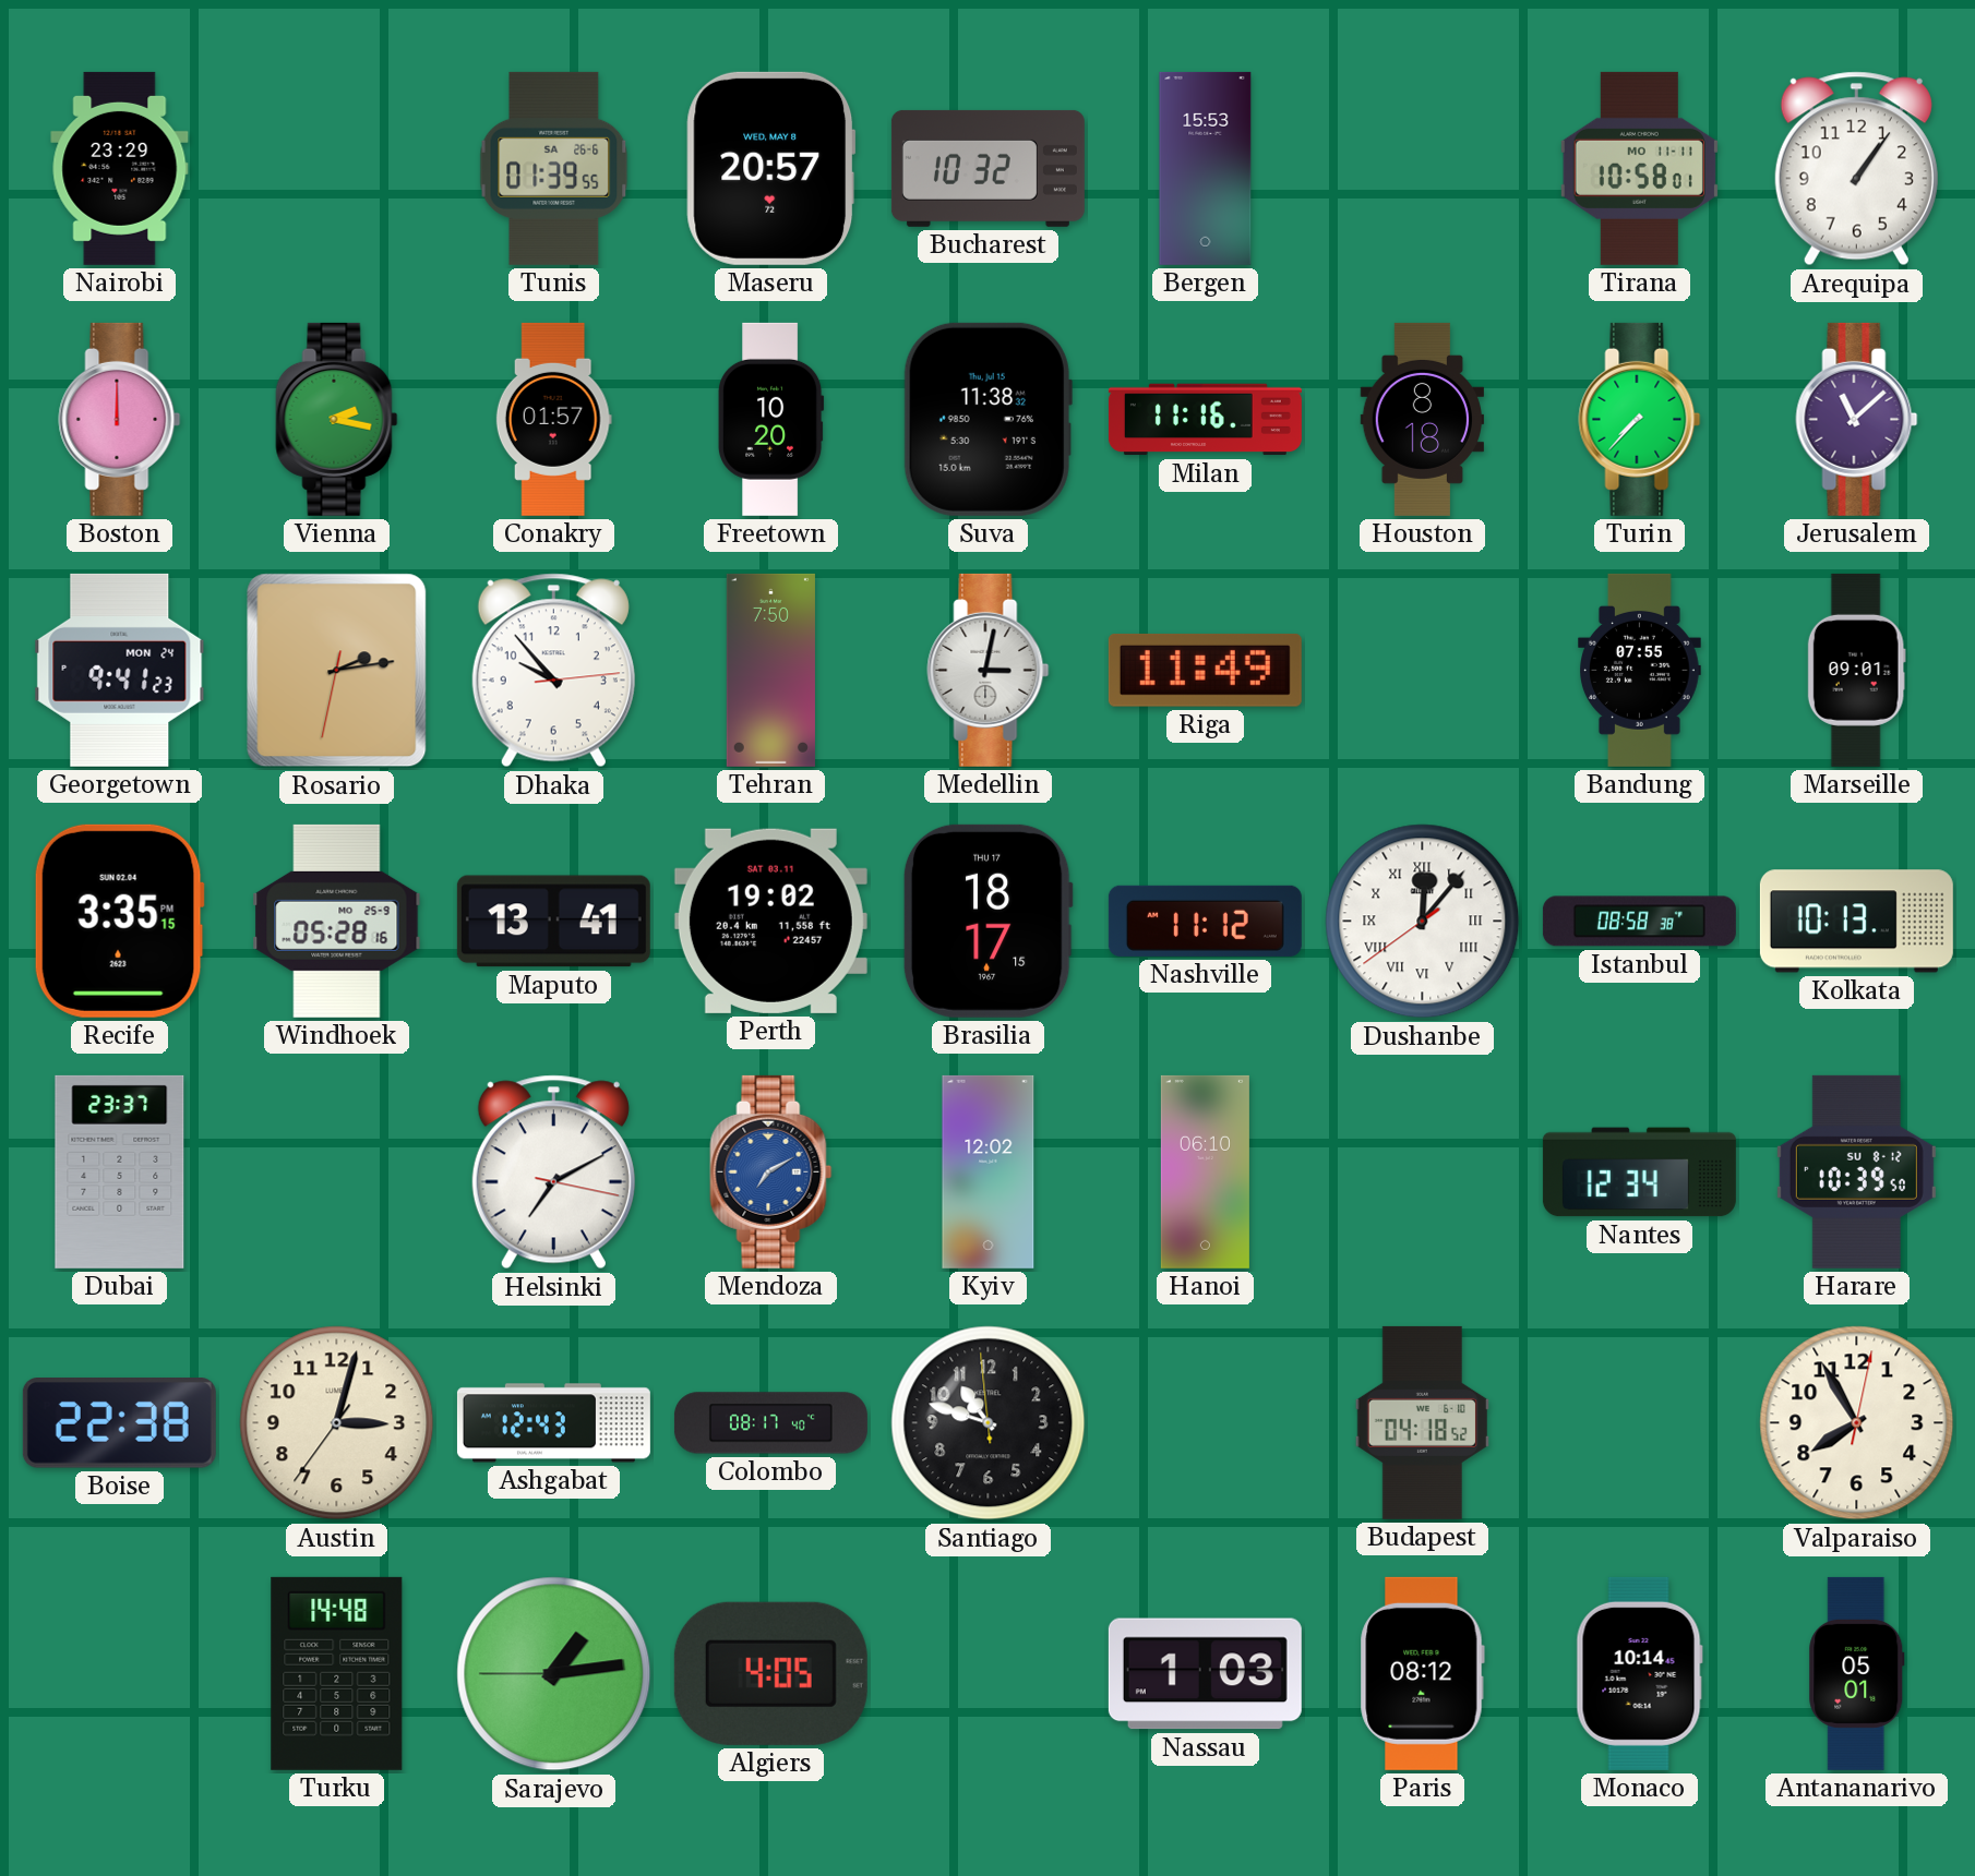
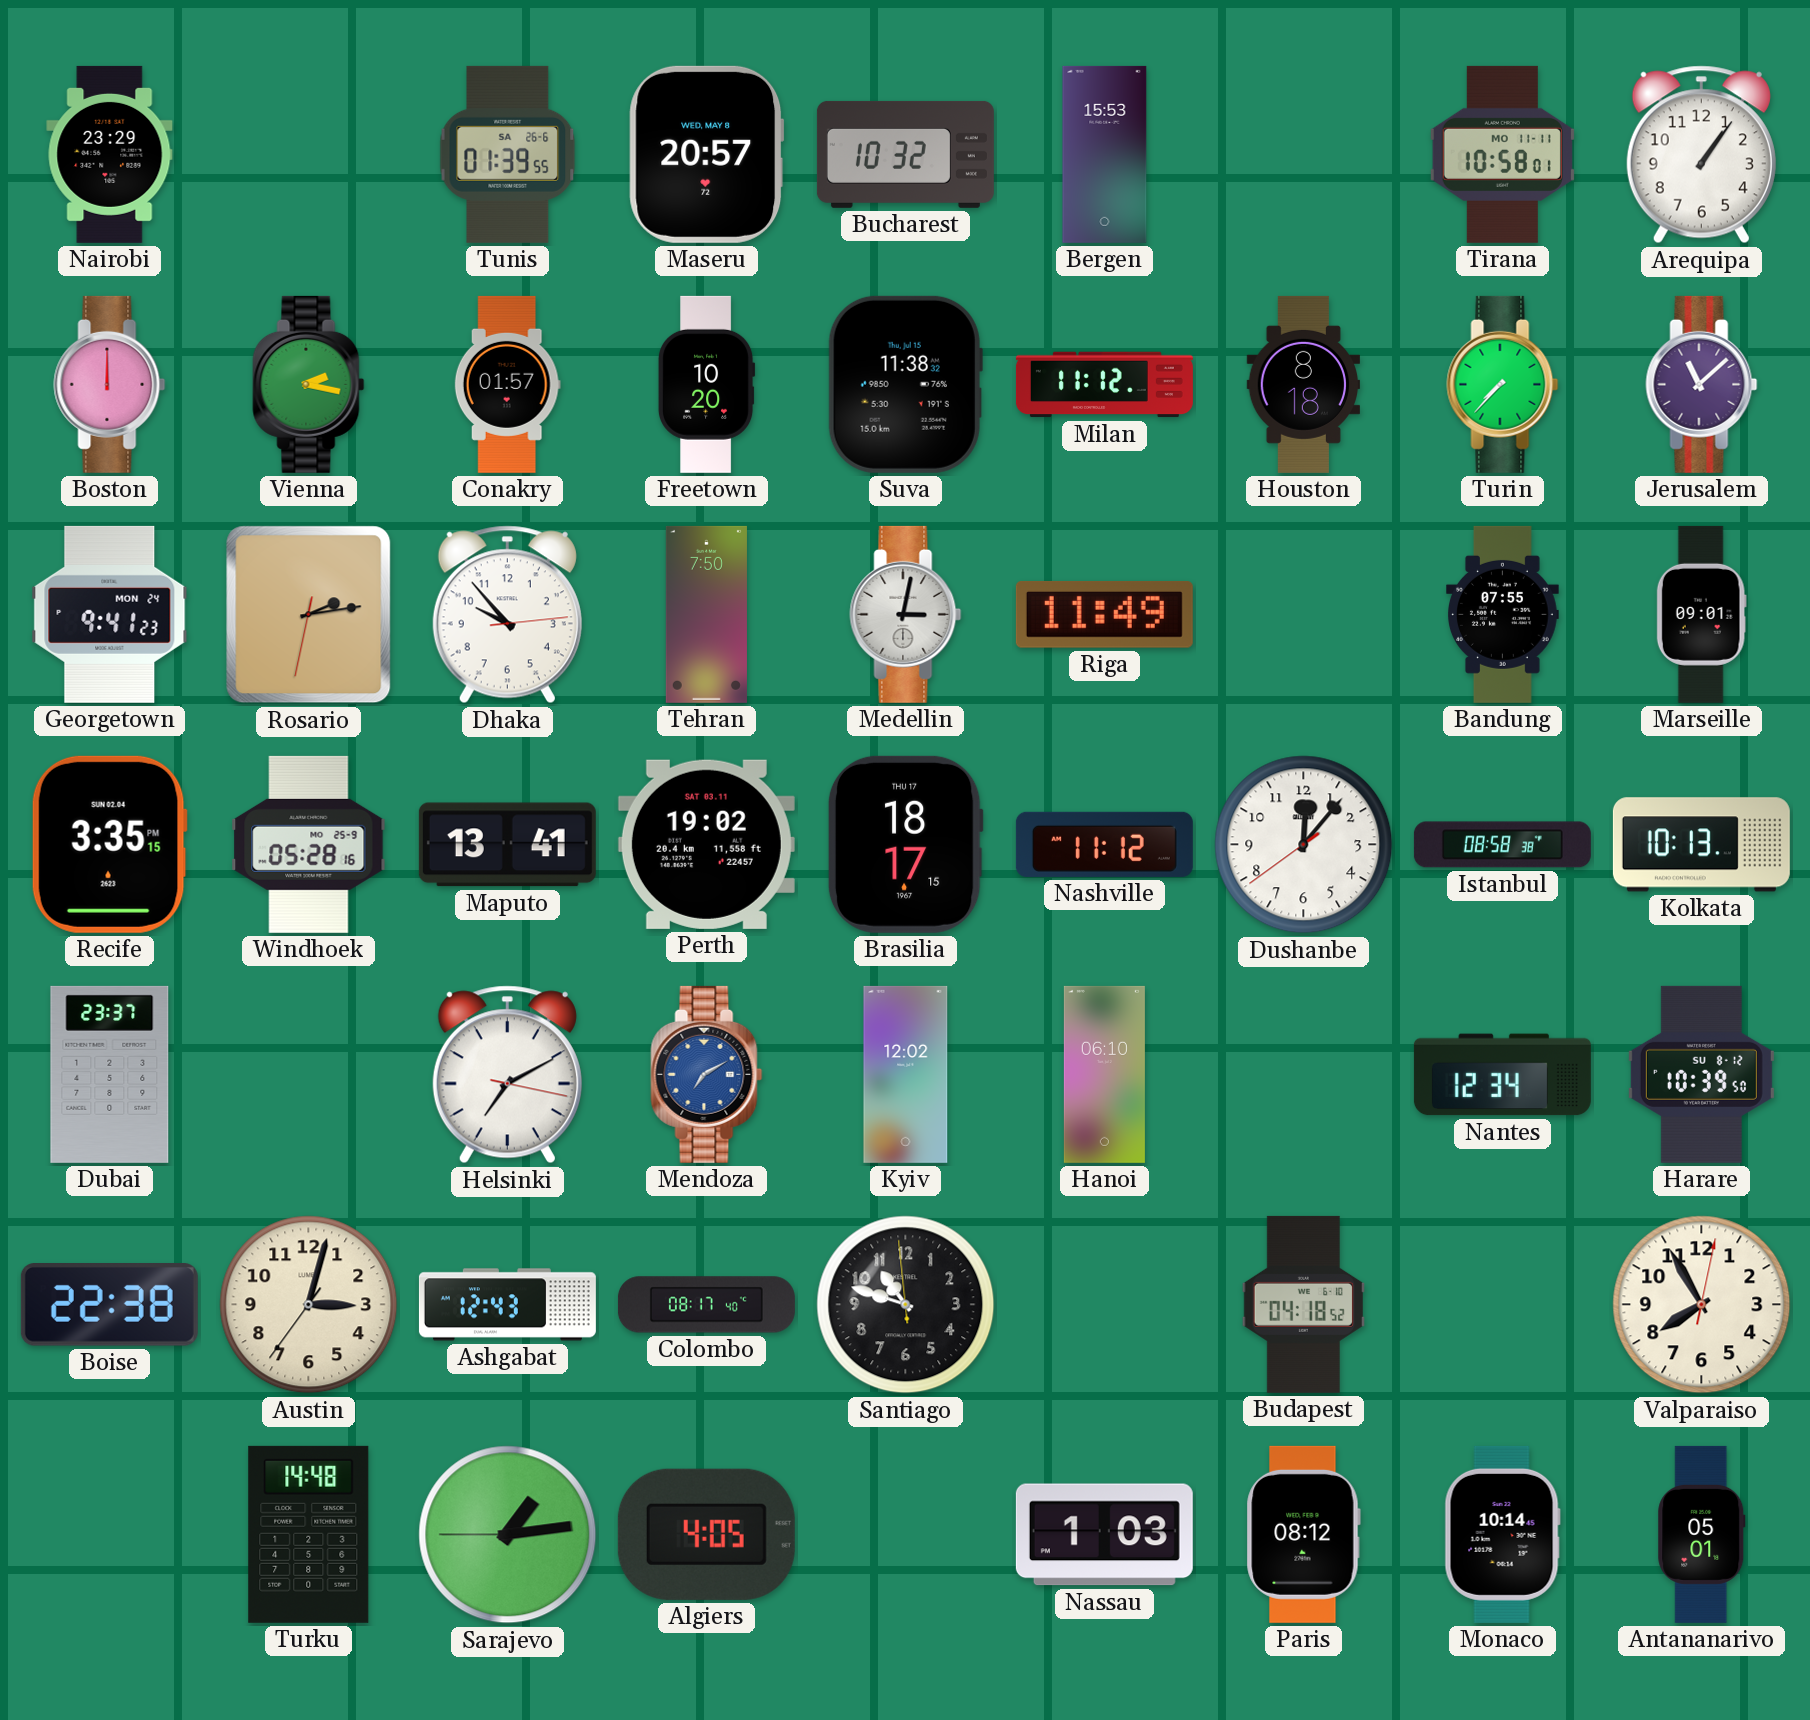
Milan: 11:16 -> 11:12
Dushanbe numerals: Roman -> Arabic
